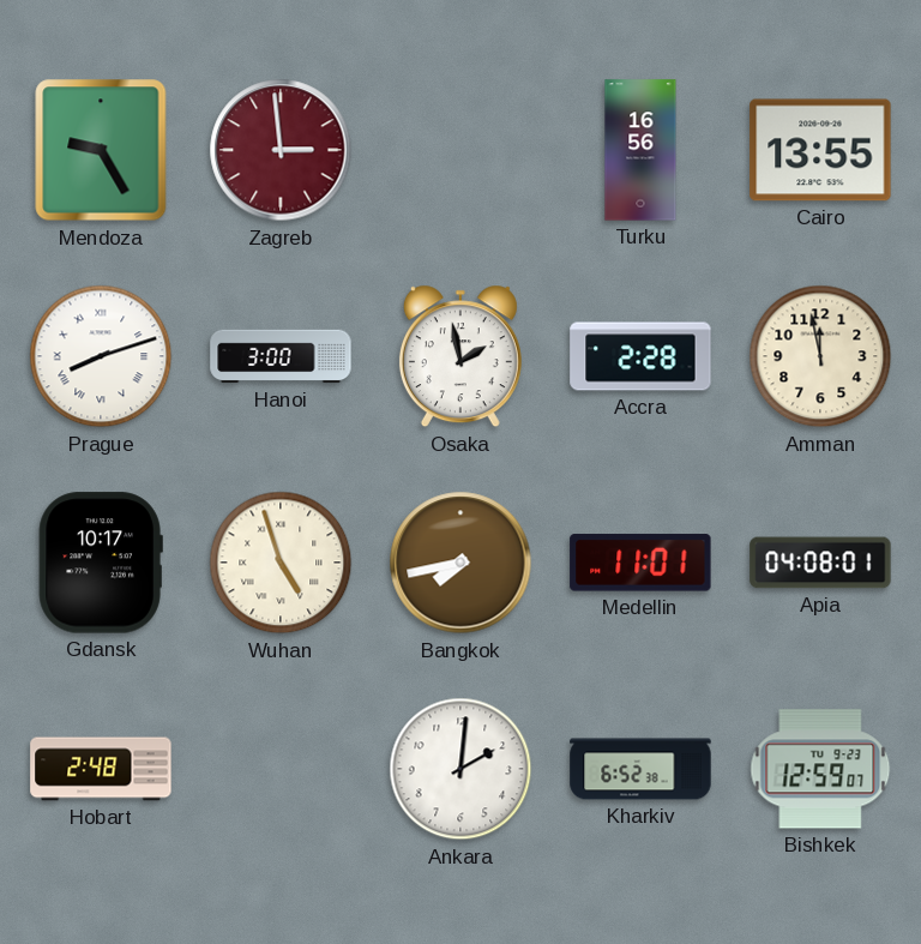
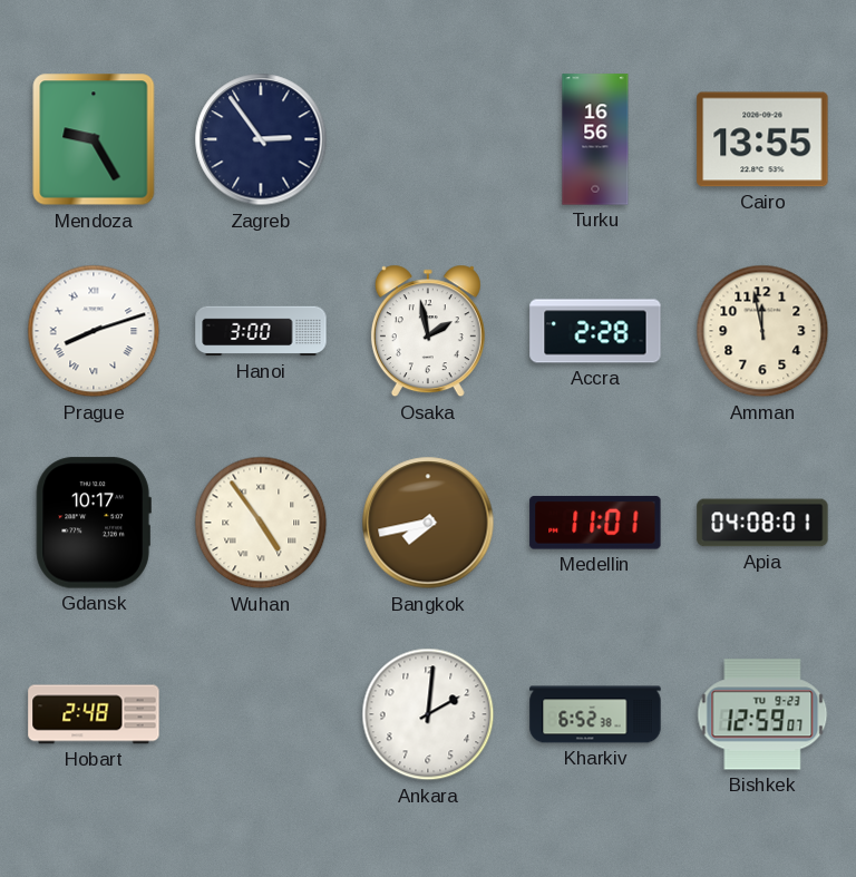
Zagreb: 2:59 -> 2:54
Zagreb dial: burgundy -> navy
Wuhan: 4:57 -> 4:54
